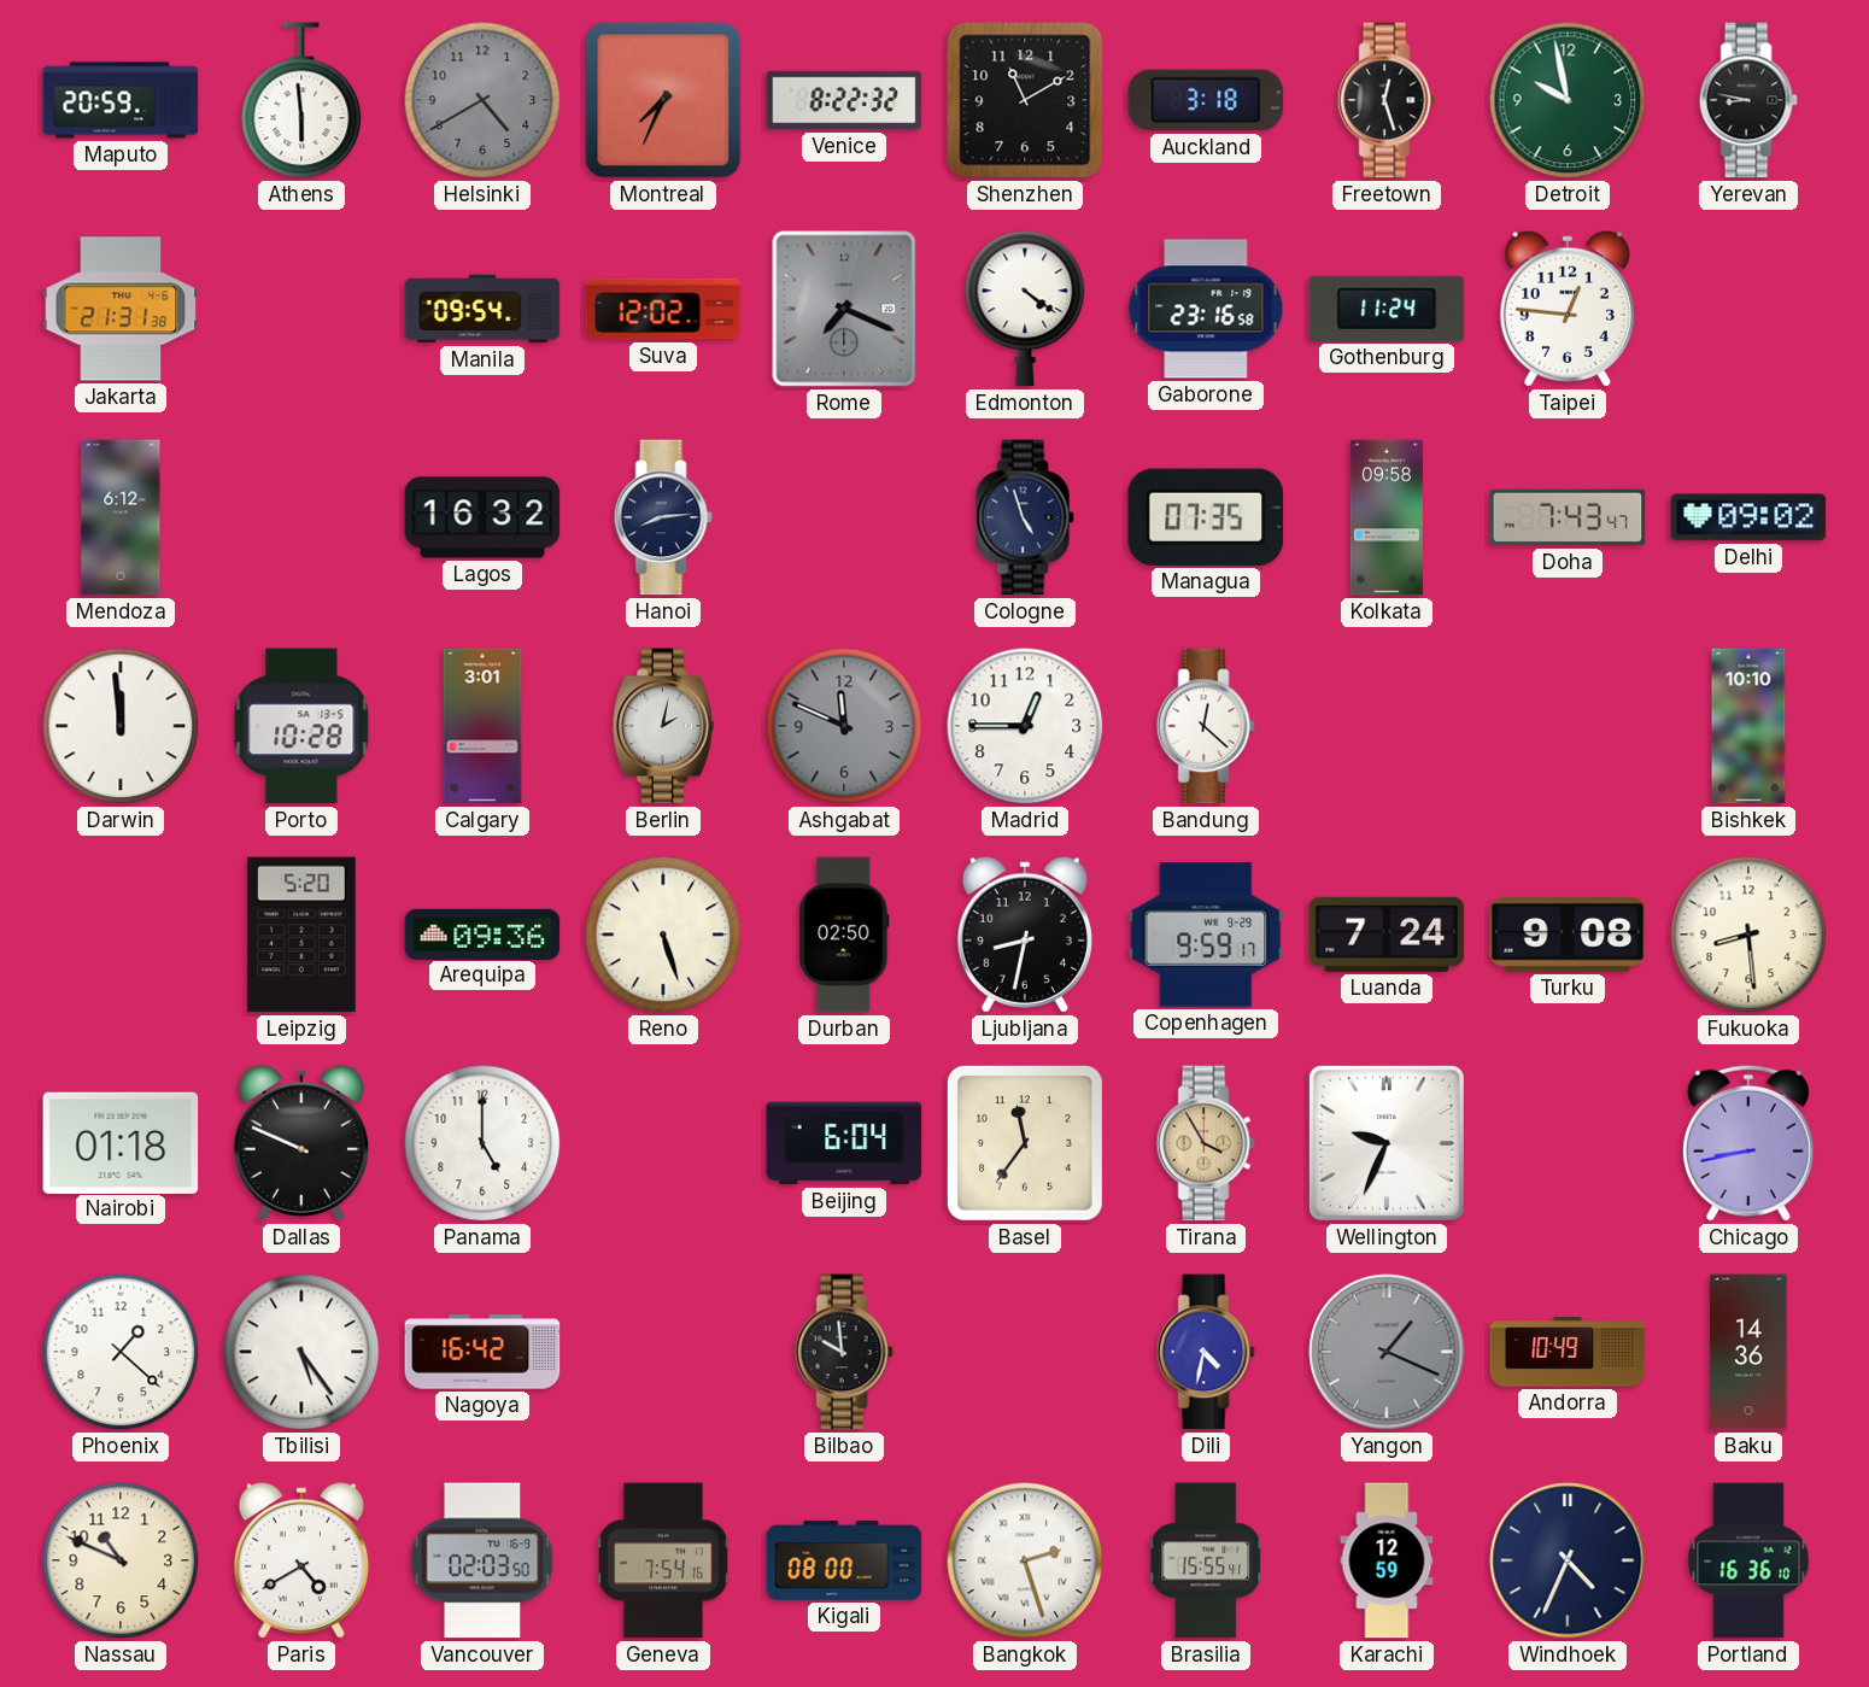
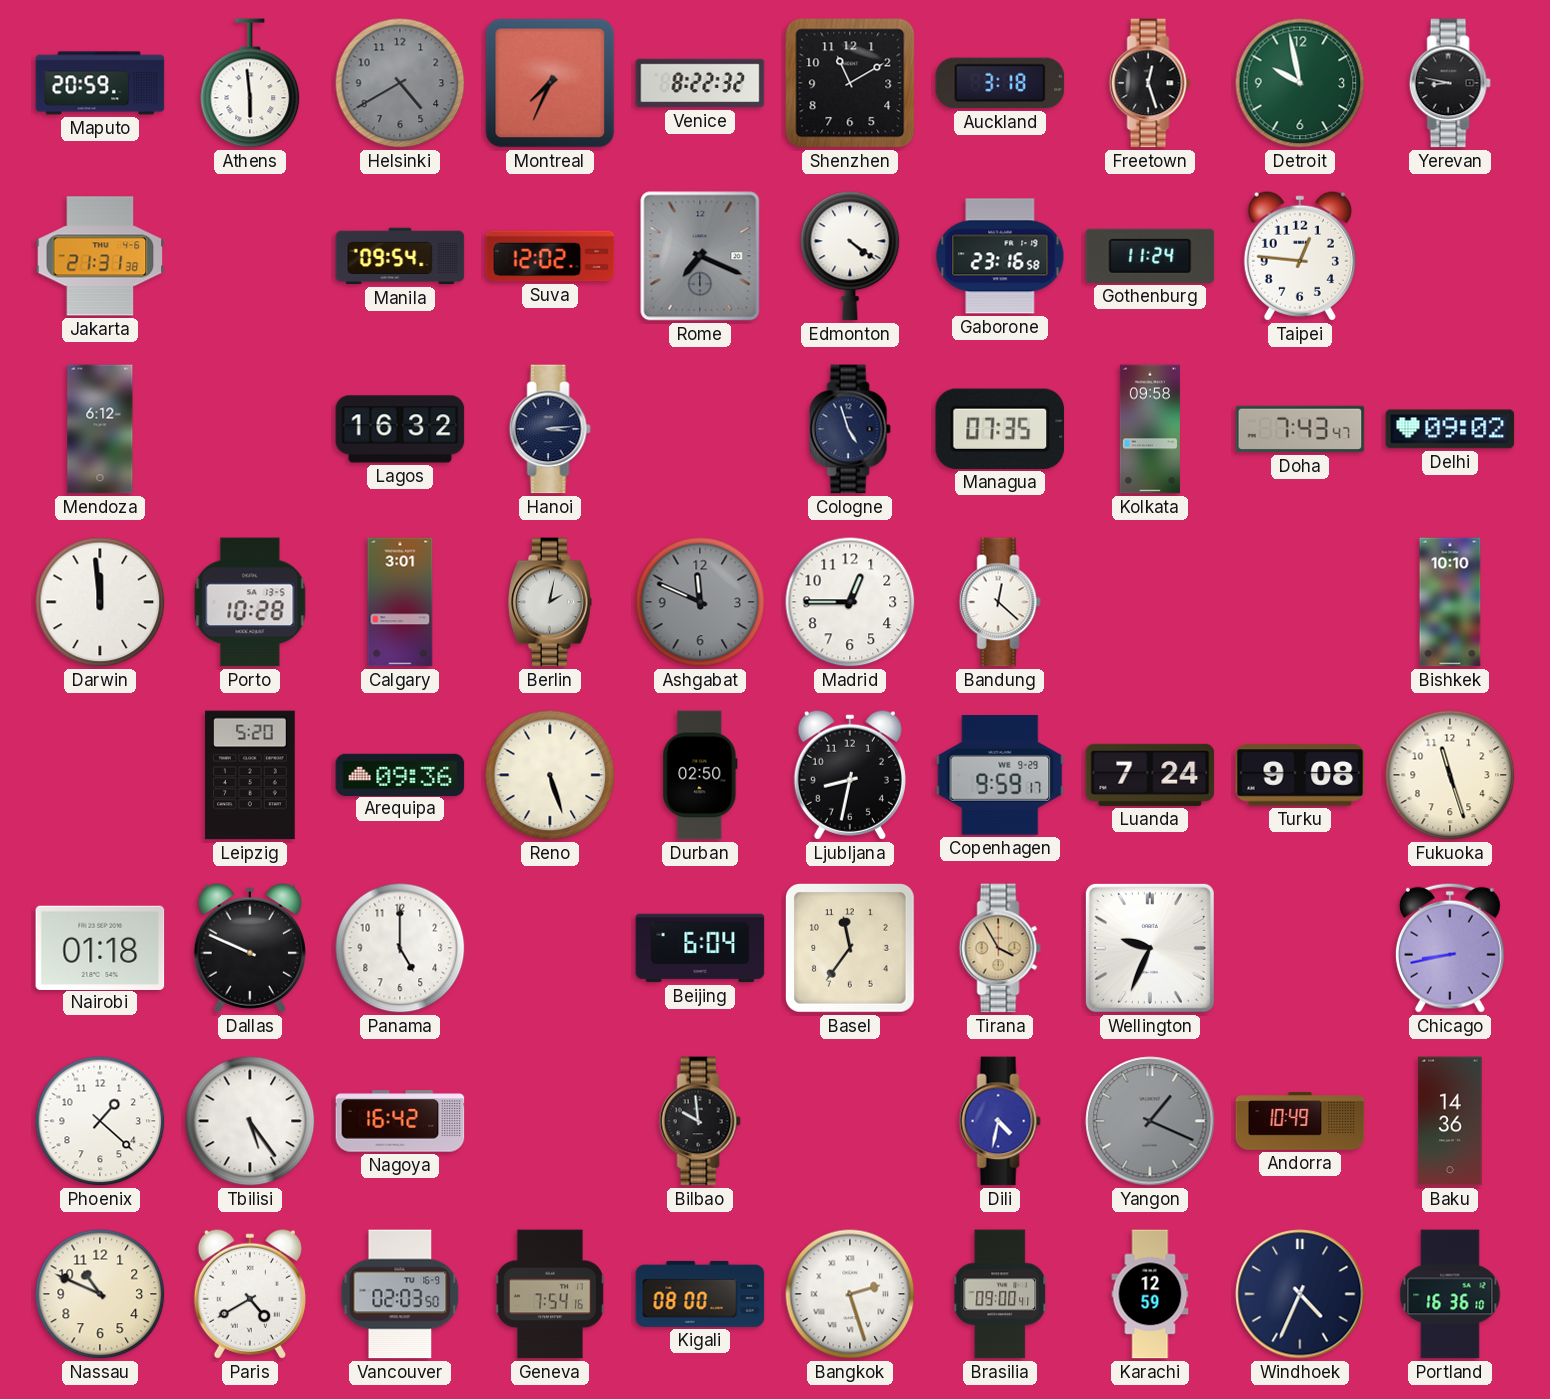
Hanoi: 8:14 -> 3:14
Fukuoka: 8:29 -> 11:27
Brasilia: 15:55 -> 09:00
